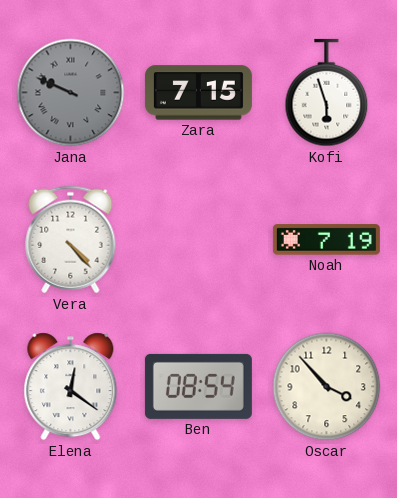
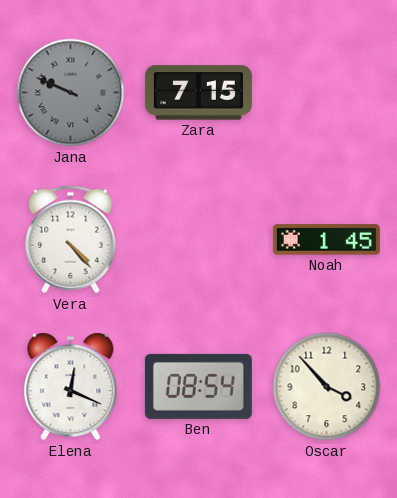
Kofi: 5:57 -> none
Noah: 7:19 -> 1:45
Elena: 12:21 -> 12:19
